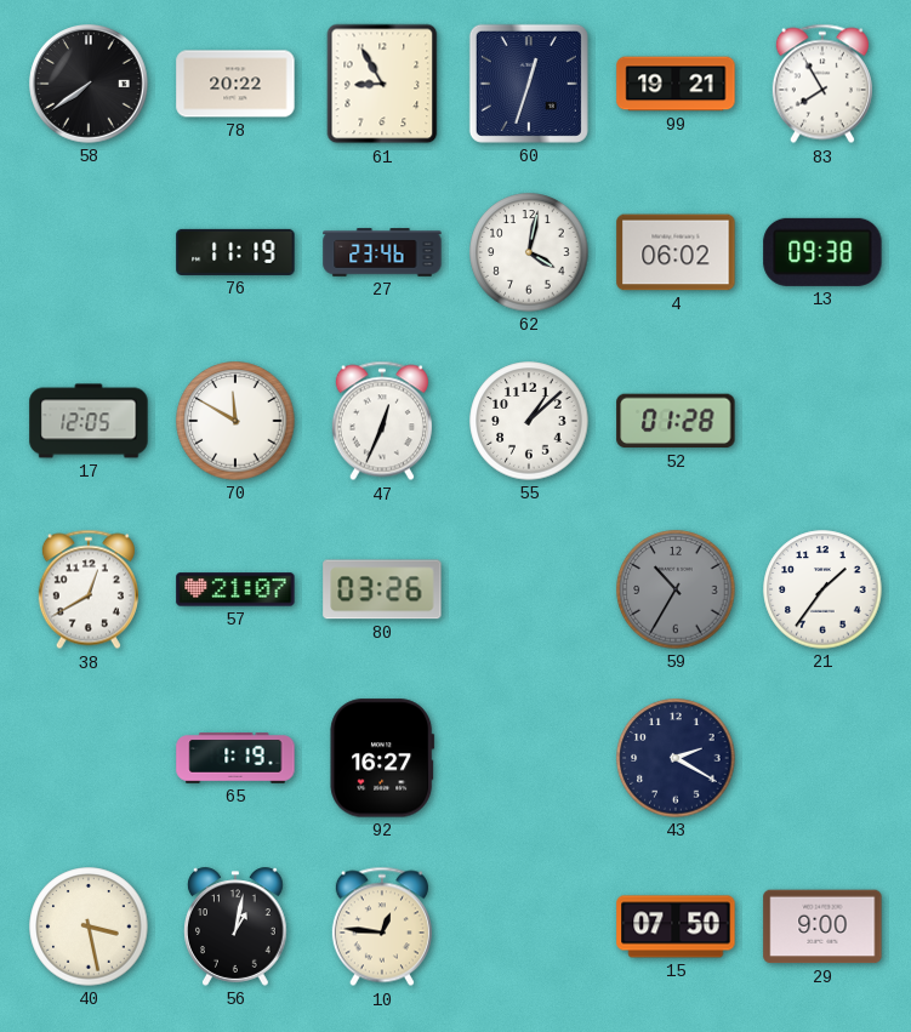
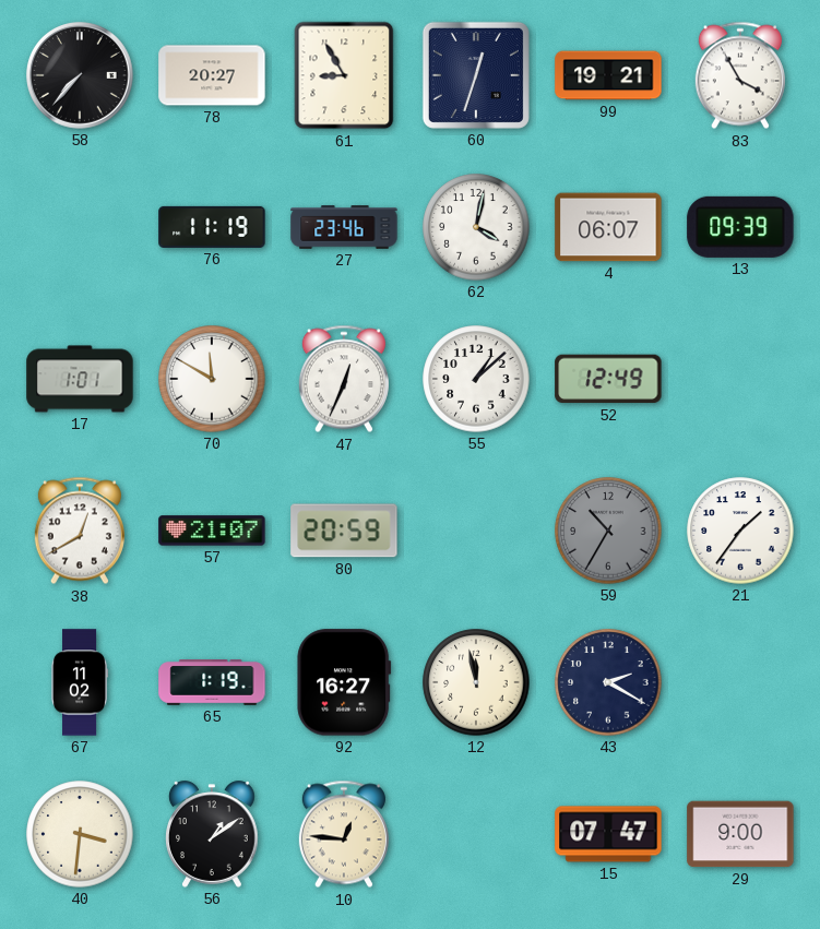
58: 7:39 -> 7:37
78: 20:22 -> 20:27
83: 7:55 -> 3:55
4: 06:02 -> 06:07
13: 09:38 -> 09:39
17: 12:05 -> 1:01
52: 01:28 -> 12:49
80: 03:26 -> 20:59
67: none -> 11:02
12: none -> 11:58
40: 3:28 -> 3:31
56: 1:02 -> 1:09
15: 07:50 -> 07:47
